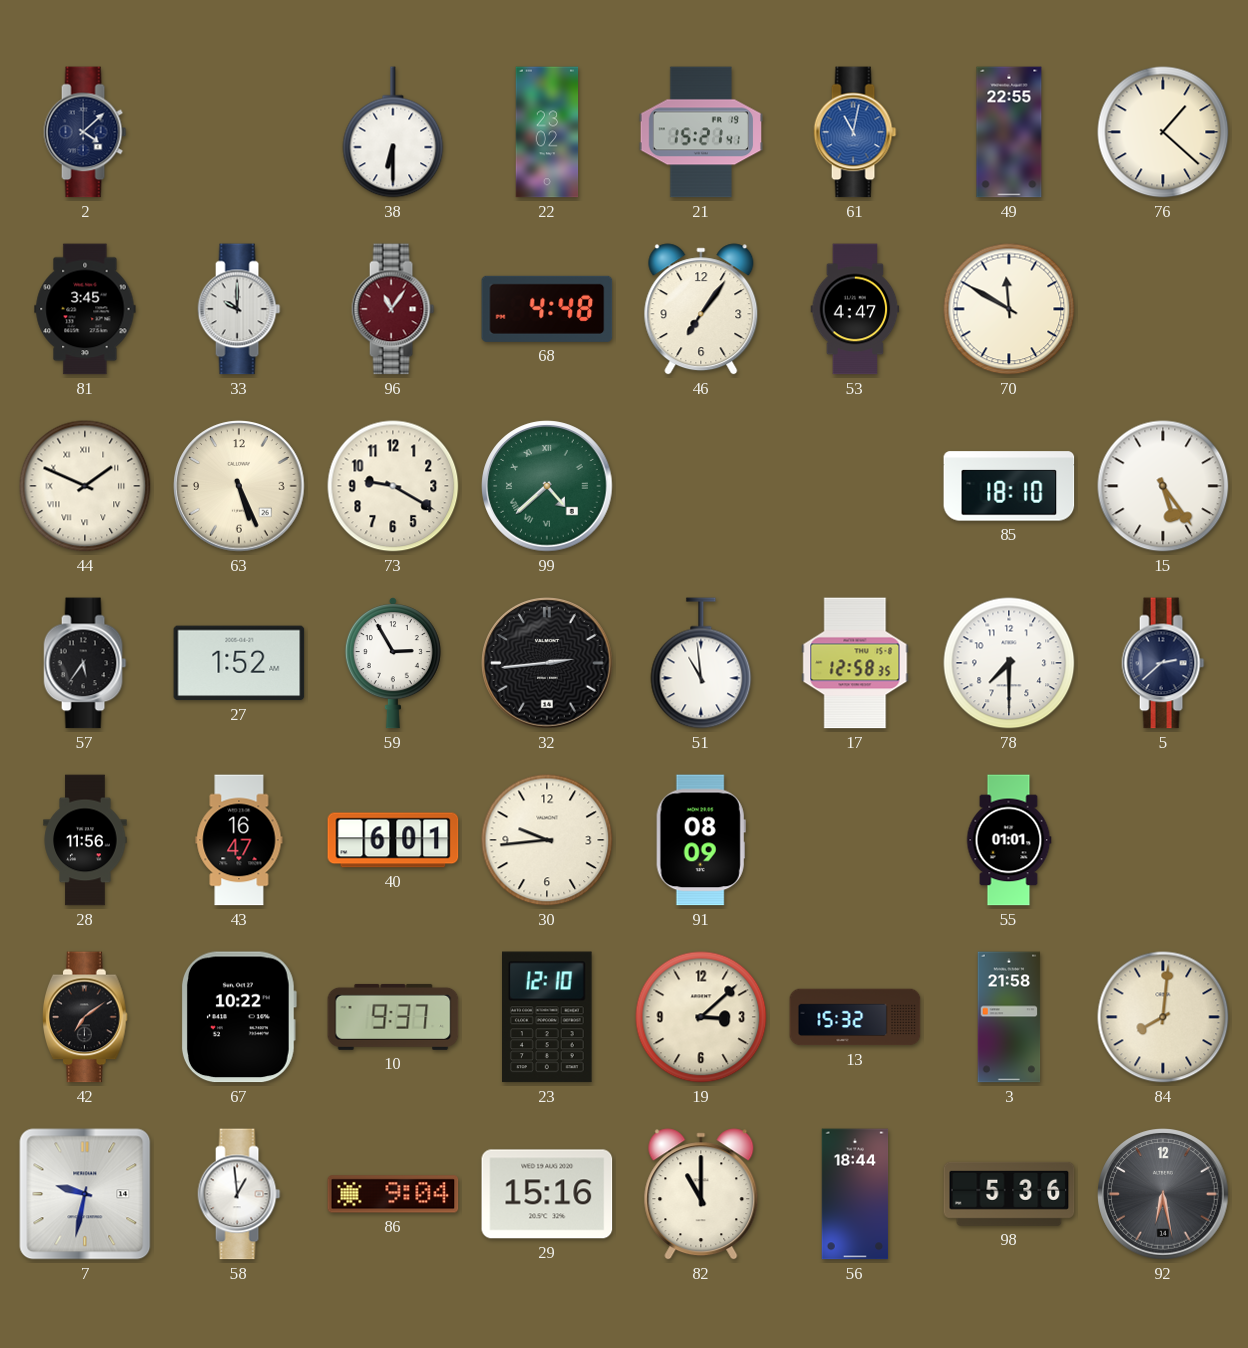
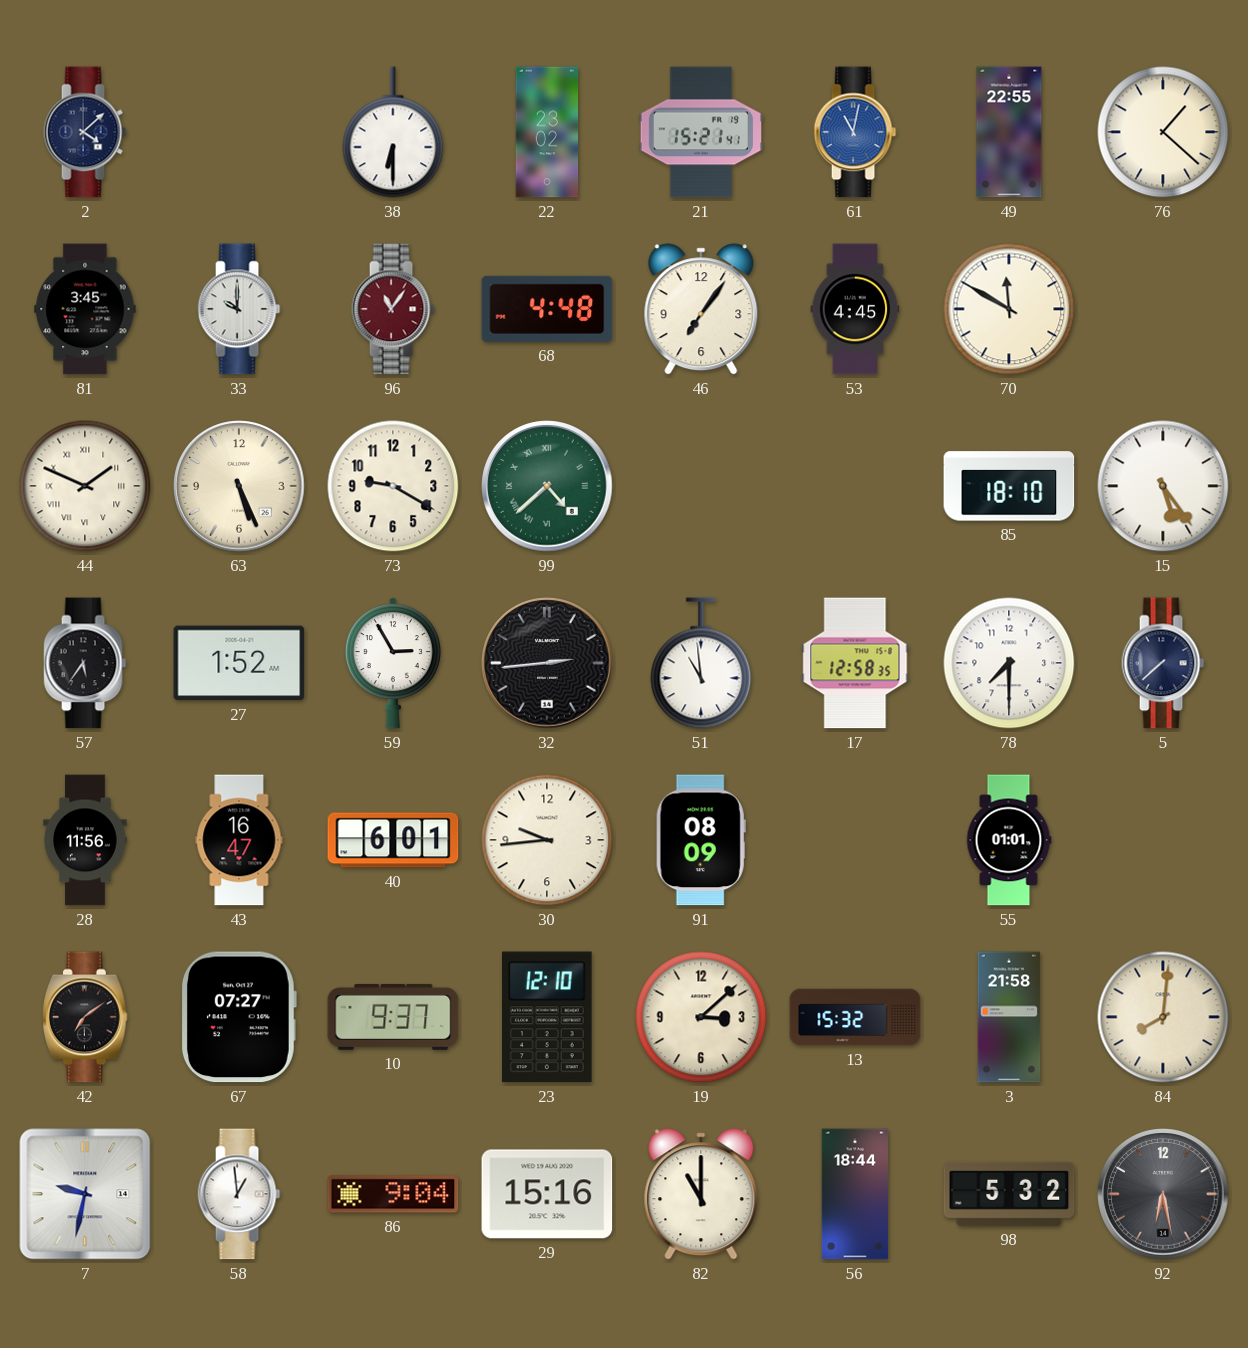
53: 4:47 -> 4:45
5: 2:38 -> 7:38
67: 10:22 -> 07:27
98: 5:36 -> 5:32
